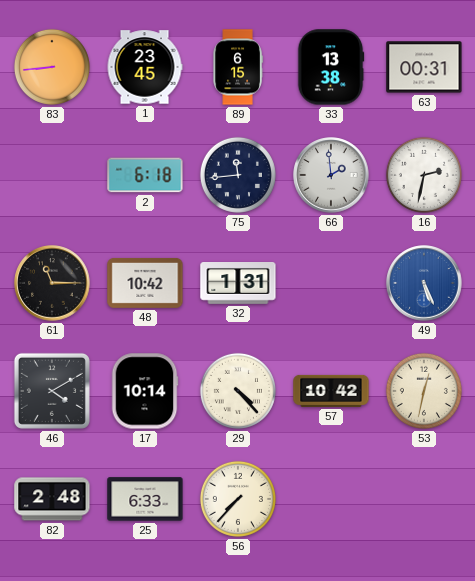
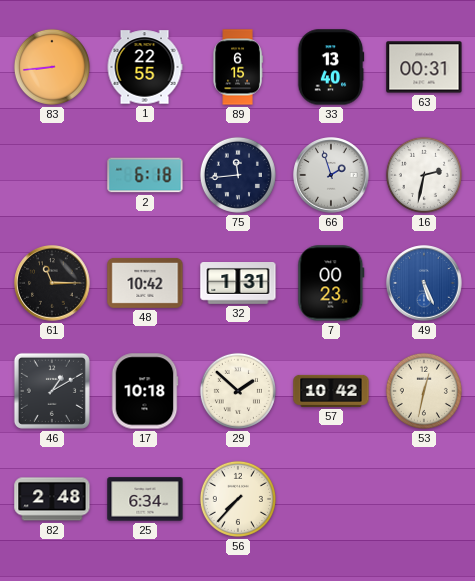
1: 23:45 -> 22:55
33: 13:38 -> 13:40
66: 1:59 -> 1:57
7: none -> 00:23
46: 4:10 -> 1:10
17: 10:14 -> 10:18
29: 4:23 -> 1:52
25: 6:33 -> 6:34
